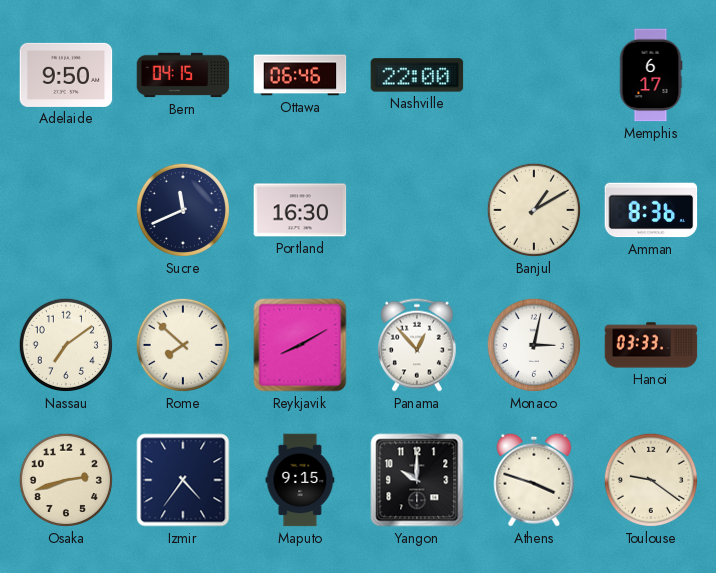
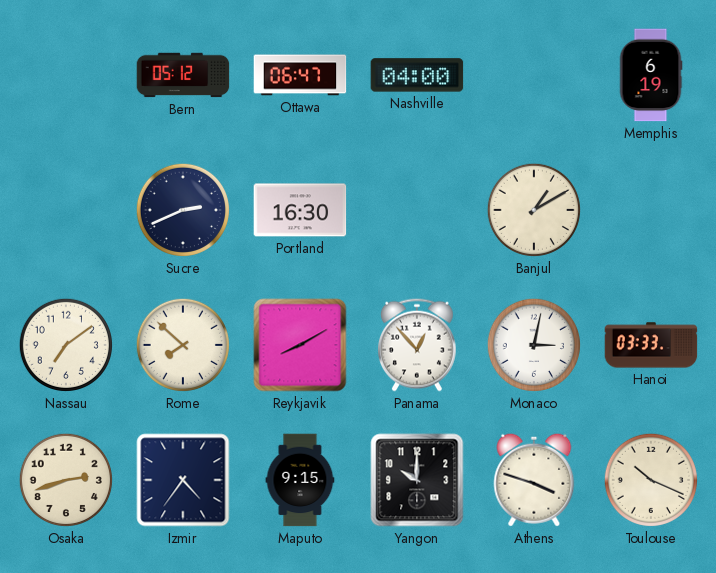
Adelaide: 9:50 -> none
Bern: 04:15 -> 05:12
Ottawa: 06:46 -> 06:47
Nashville: 22:00 -> 04:00
Memphis: 6:17 -> 6:19
Sucre: 11:41 -> 2:41
Amman: 8:36 -> none
Toulouse: 9:21 -> 10:19
